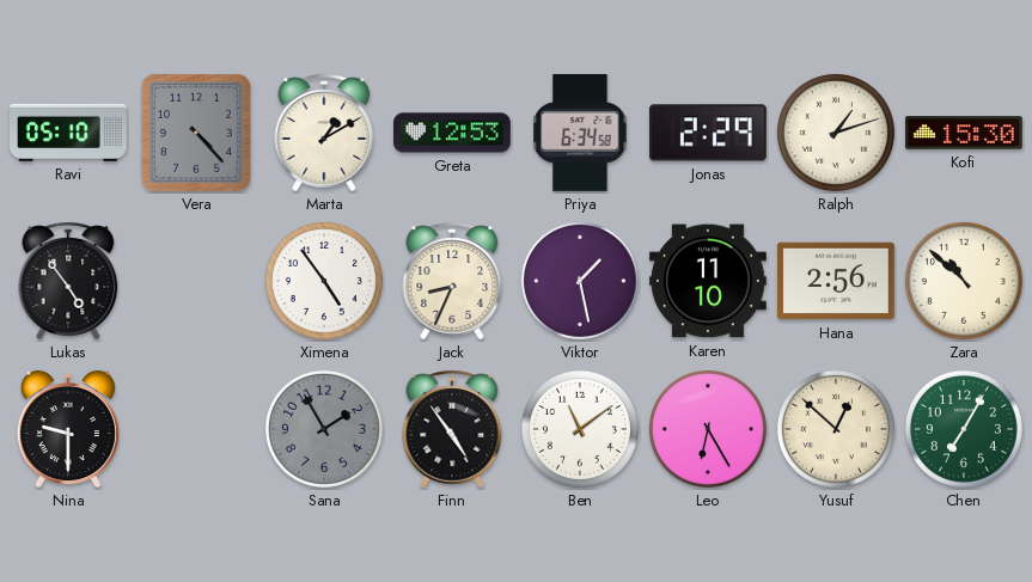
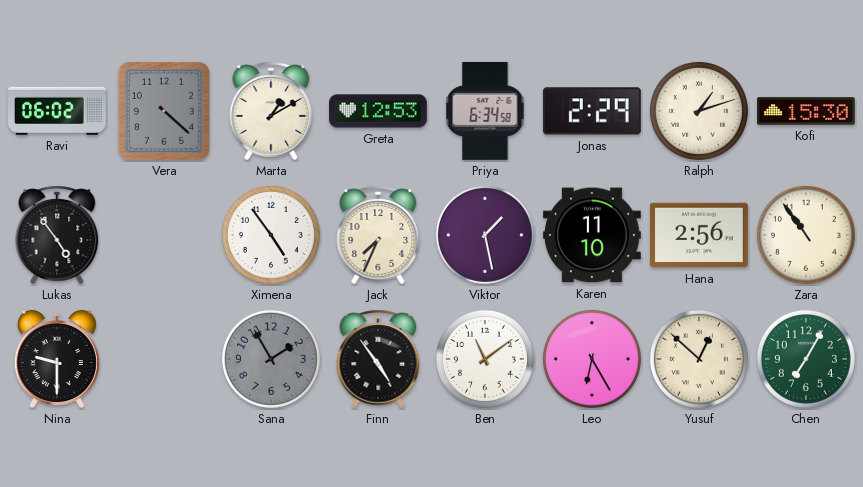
Ravi: 05:10 -> 06:02
Vera: 4:23 -> 4:22
Jack: 8:34 -> 7:34
Zara: 10:52 -> 10:54
